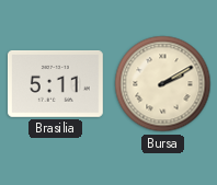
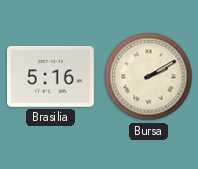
Brasilia: 5:11 -> 5:16
